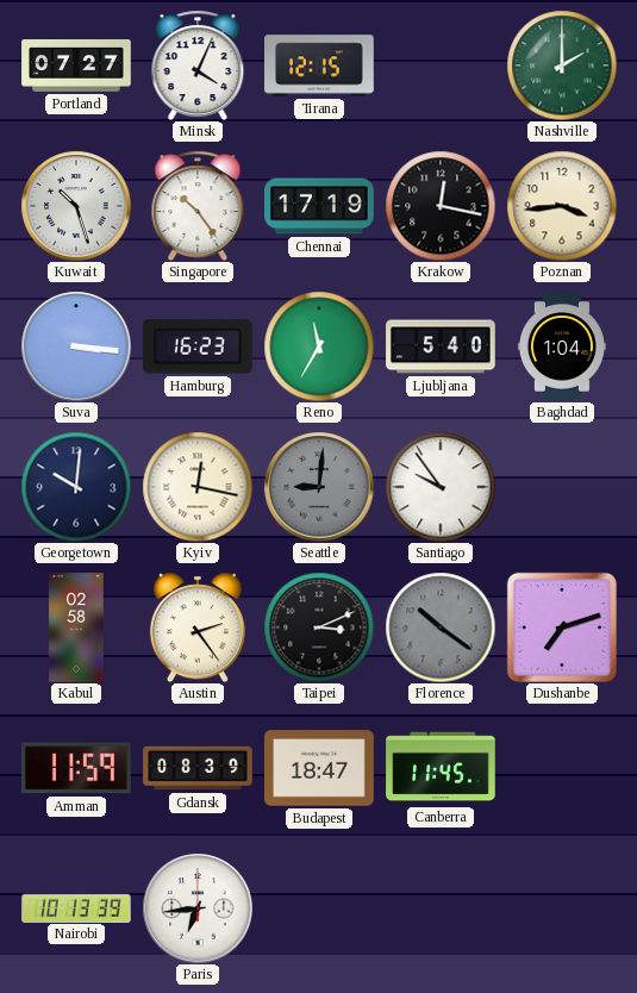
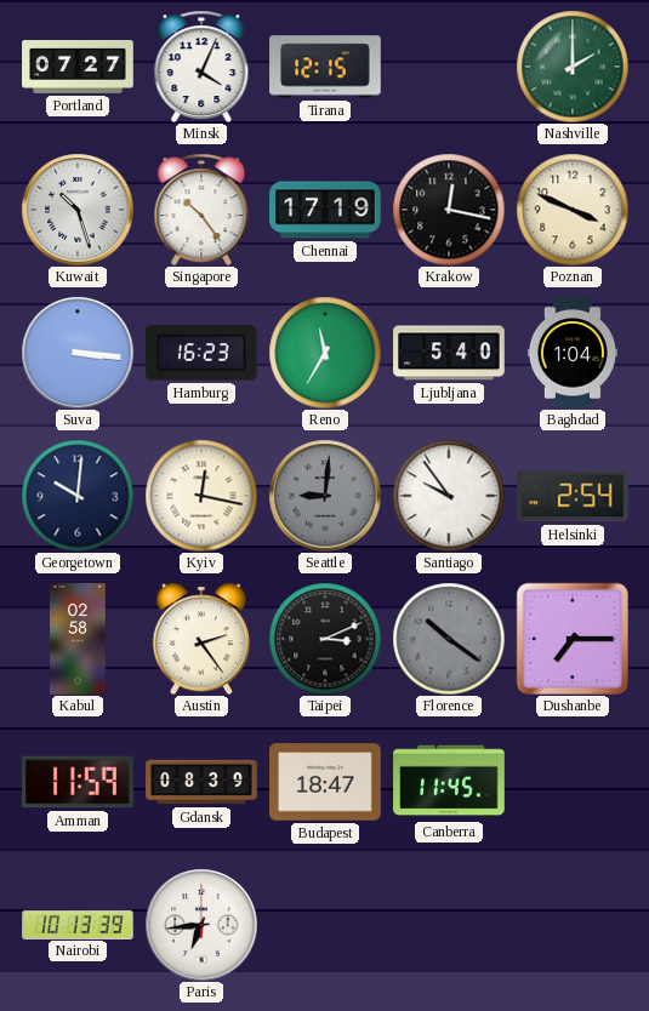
Poznan: 3:44 -> 3:49
Helsinki: none -> 2:54
Dushanbe: 7:12 -> 7:15
